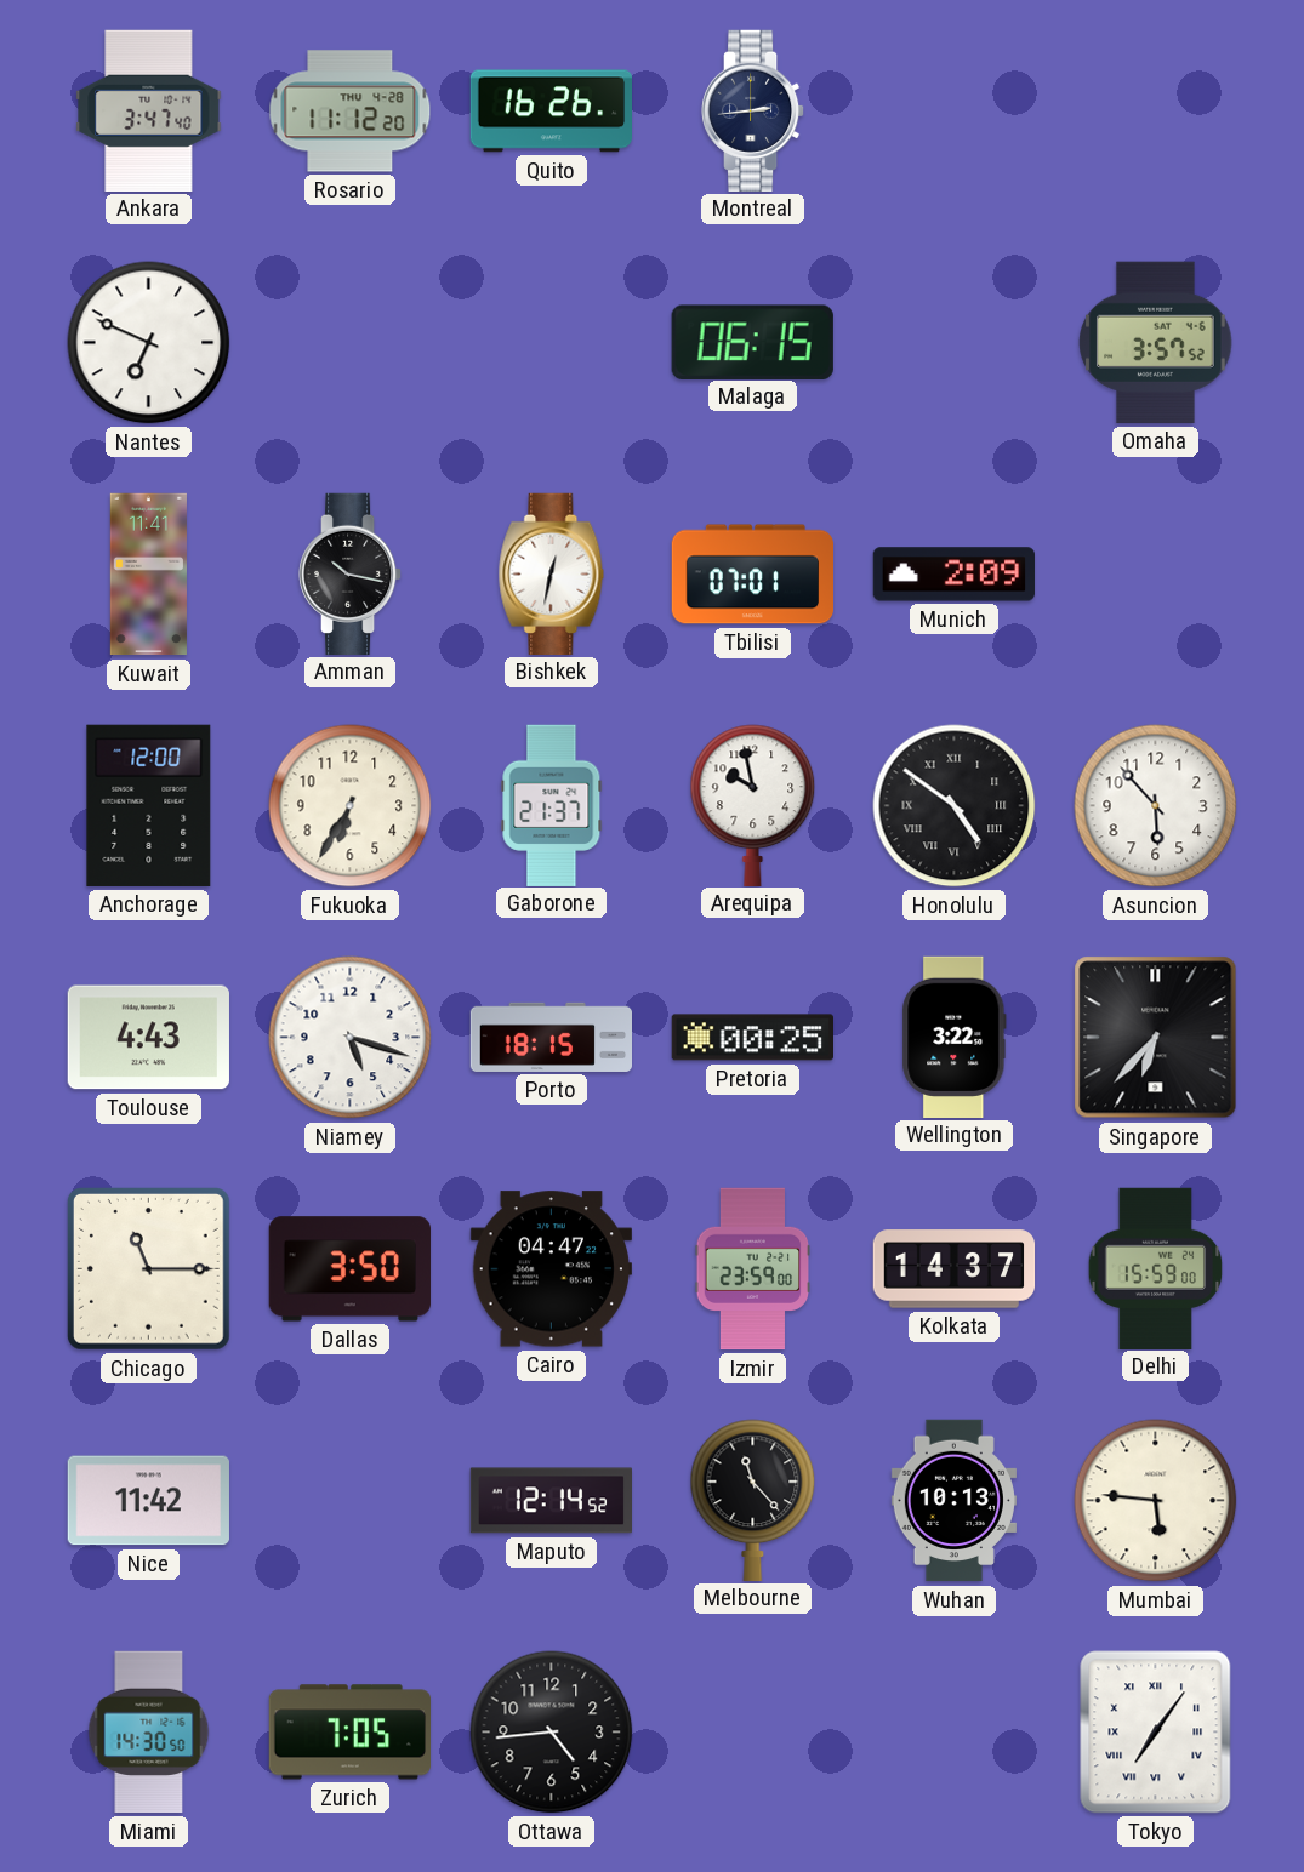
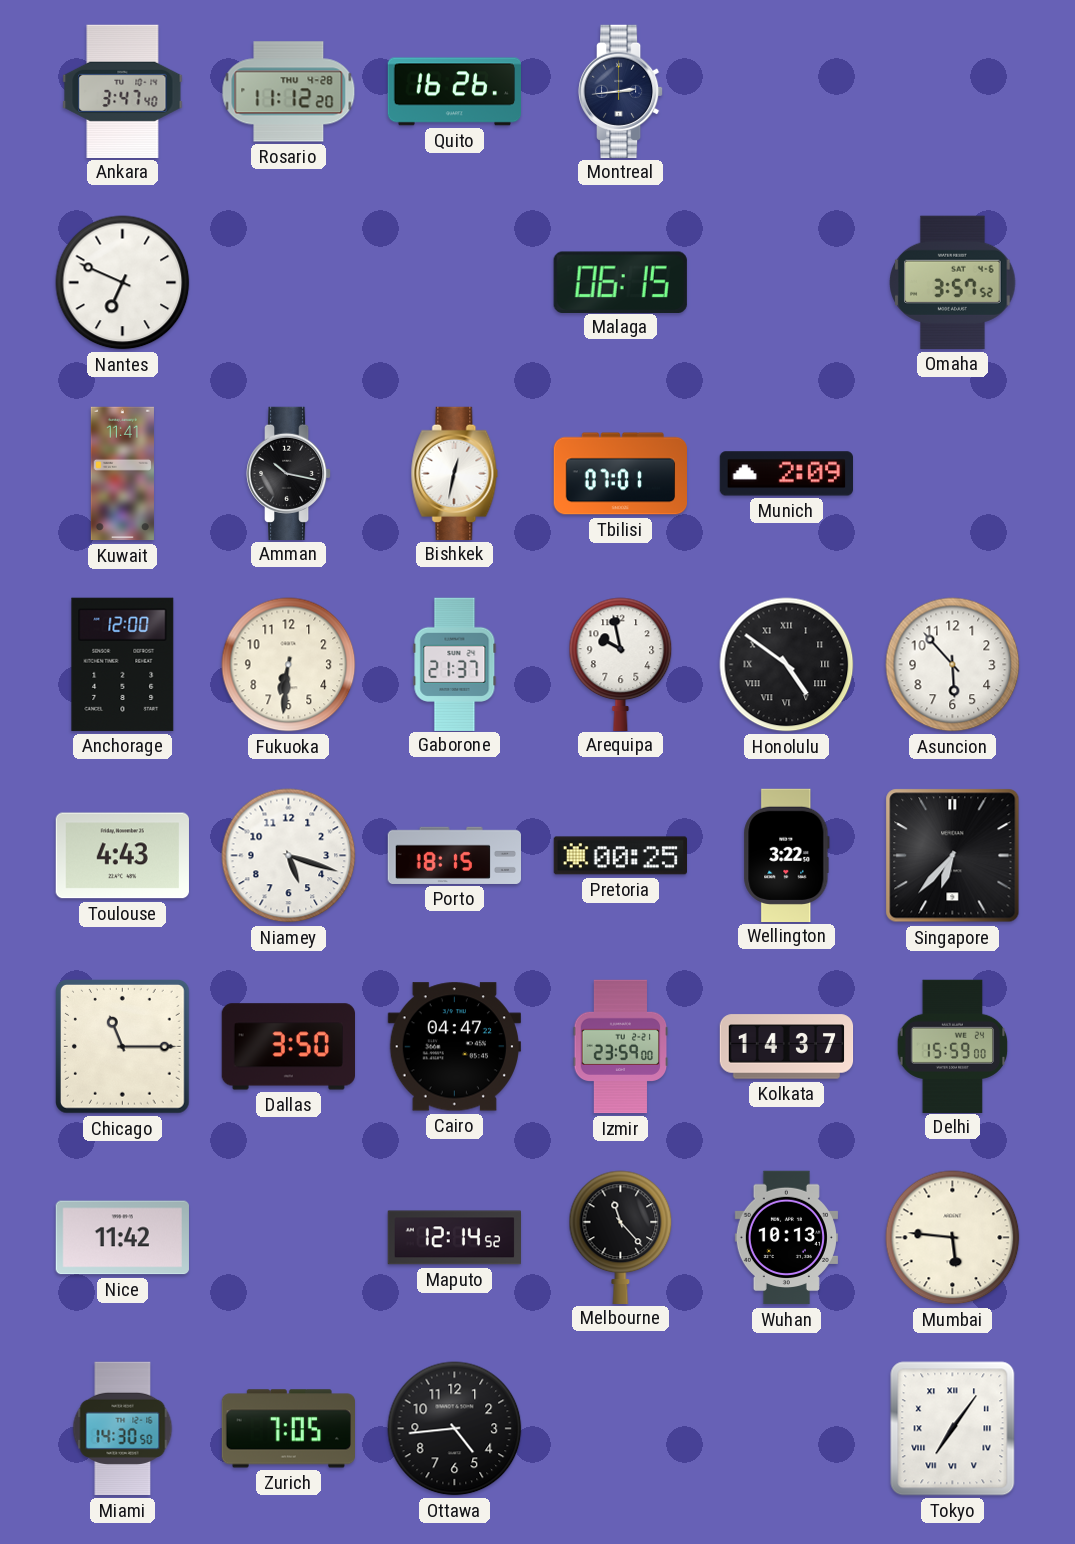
Fukuoka: 6:35 -> 6:31
